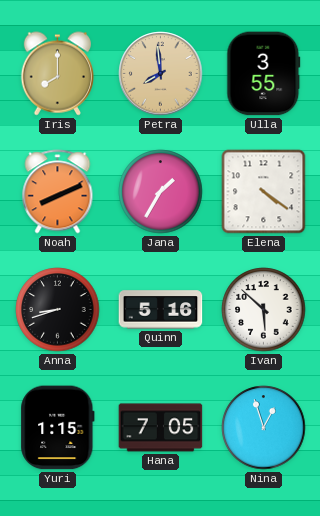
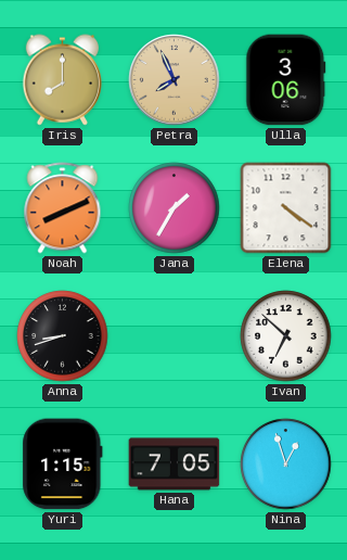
Petra: 7:59 -> 7:56
Ulla: 3:55 -> 3:06
Quinn: 5:16 -> none
Ivan: 5:52 -> 6:52
